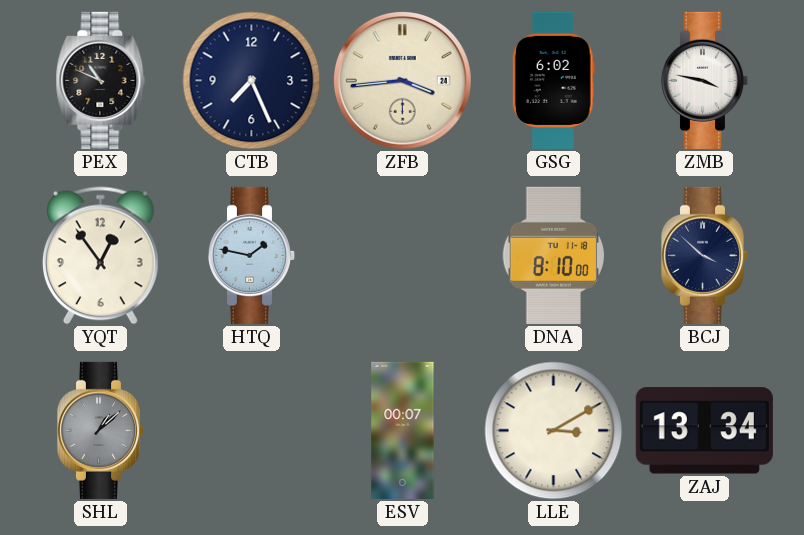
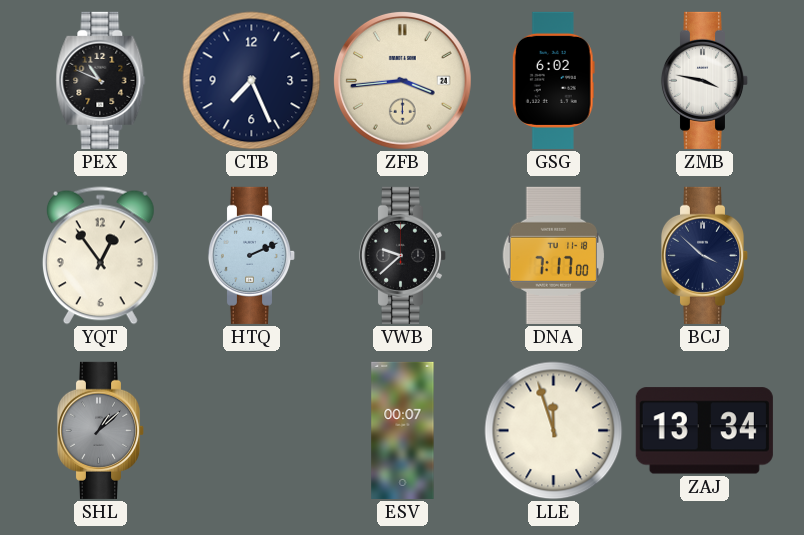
HTQ: 1:47 -> 2:11
VWB: none -> 9:38
DNA: 8:10 -> 7:17
LLE: 3:10 -> 11:57
